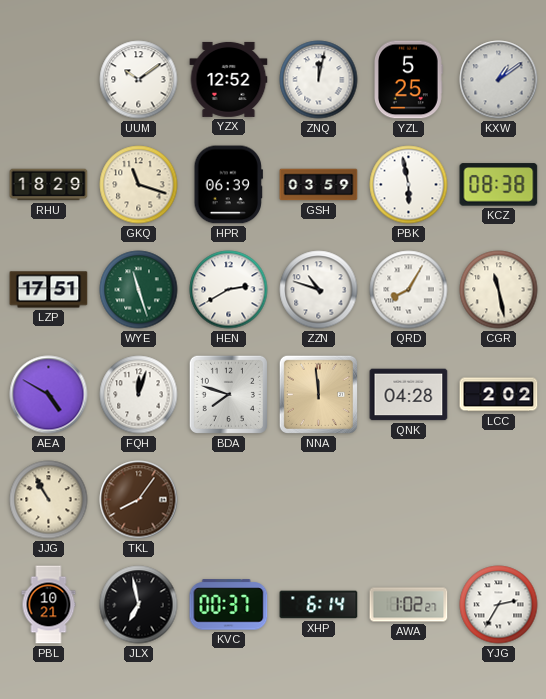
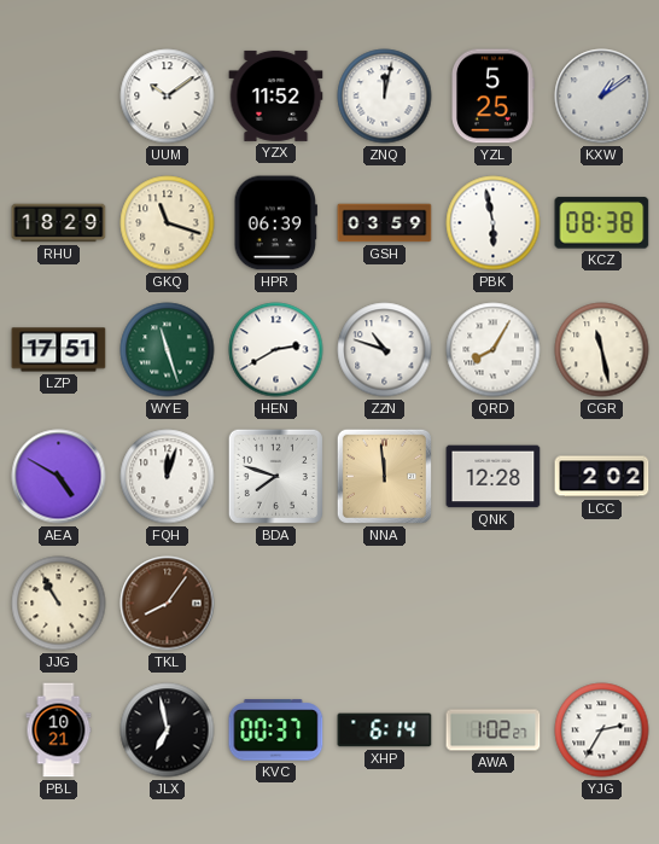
YZX: 12:52 -> 11:52
QNK: 04:28 -> 12:28
